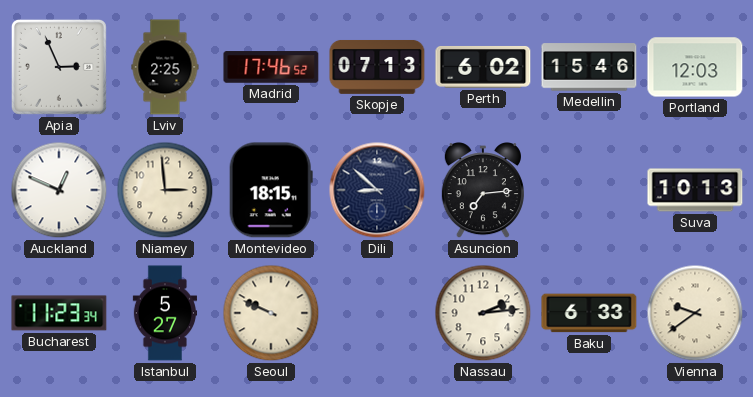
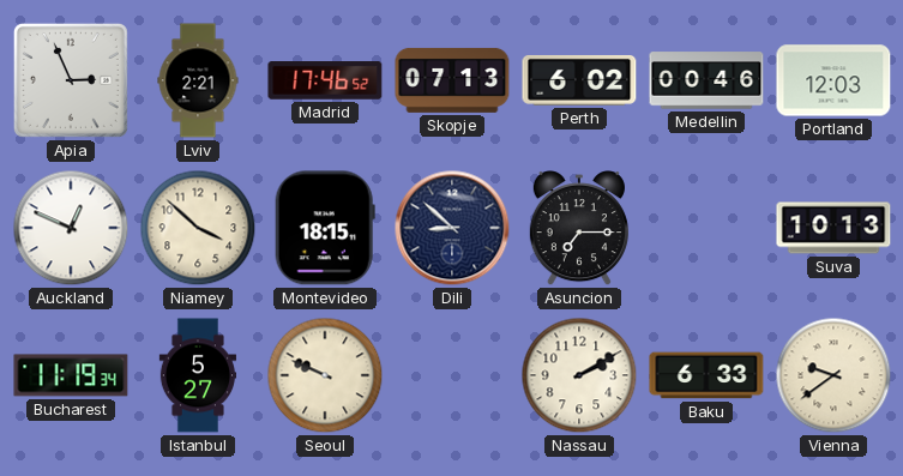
Lviv: 2:25 -> 2:21
Medellin: 15:46 -> 00:46
Niamey: 2:59 -> 3:52
Asuncion: 7:14 -> 7:15
Bucharest: 11:23 -> 11:19
Nassau: 2:14 -> 2:10
